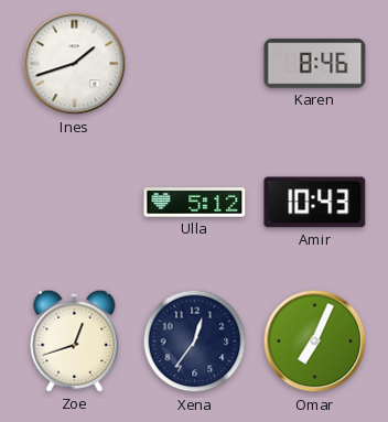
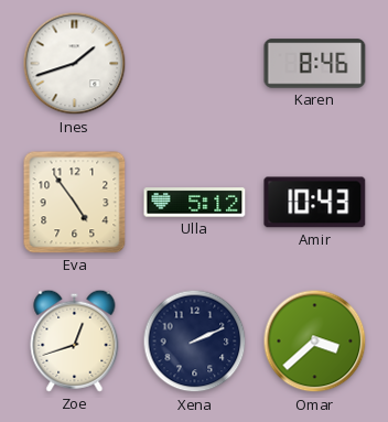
Eva: none -> 4:54
Xena: 12:36 -> 2:11
Omar: 7:04 -> 3:38
